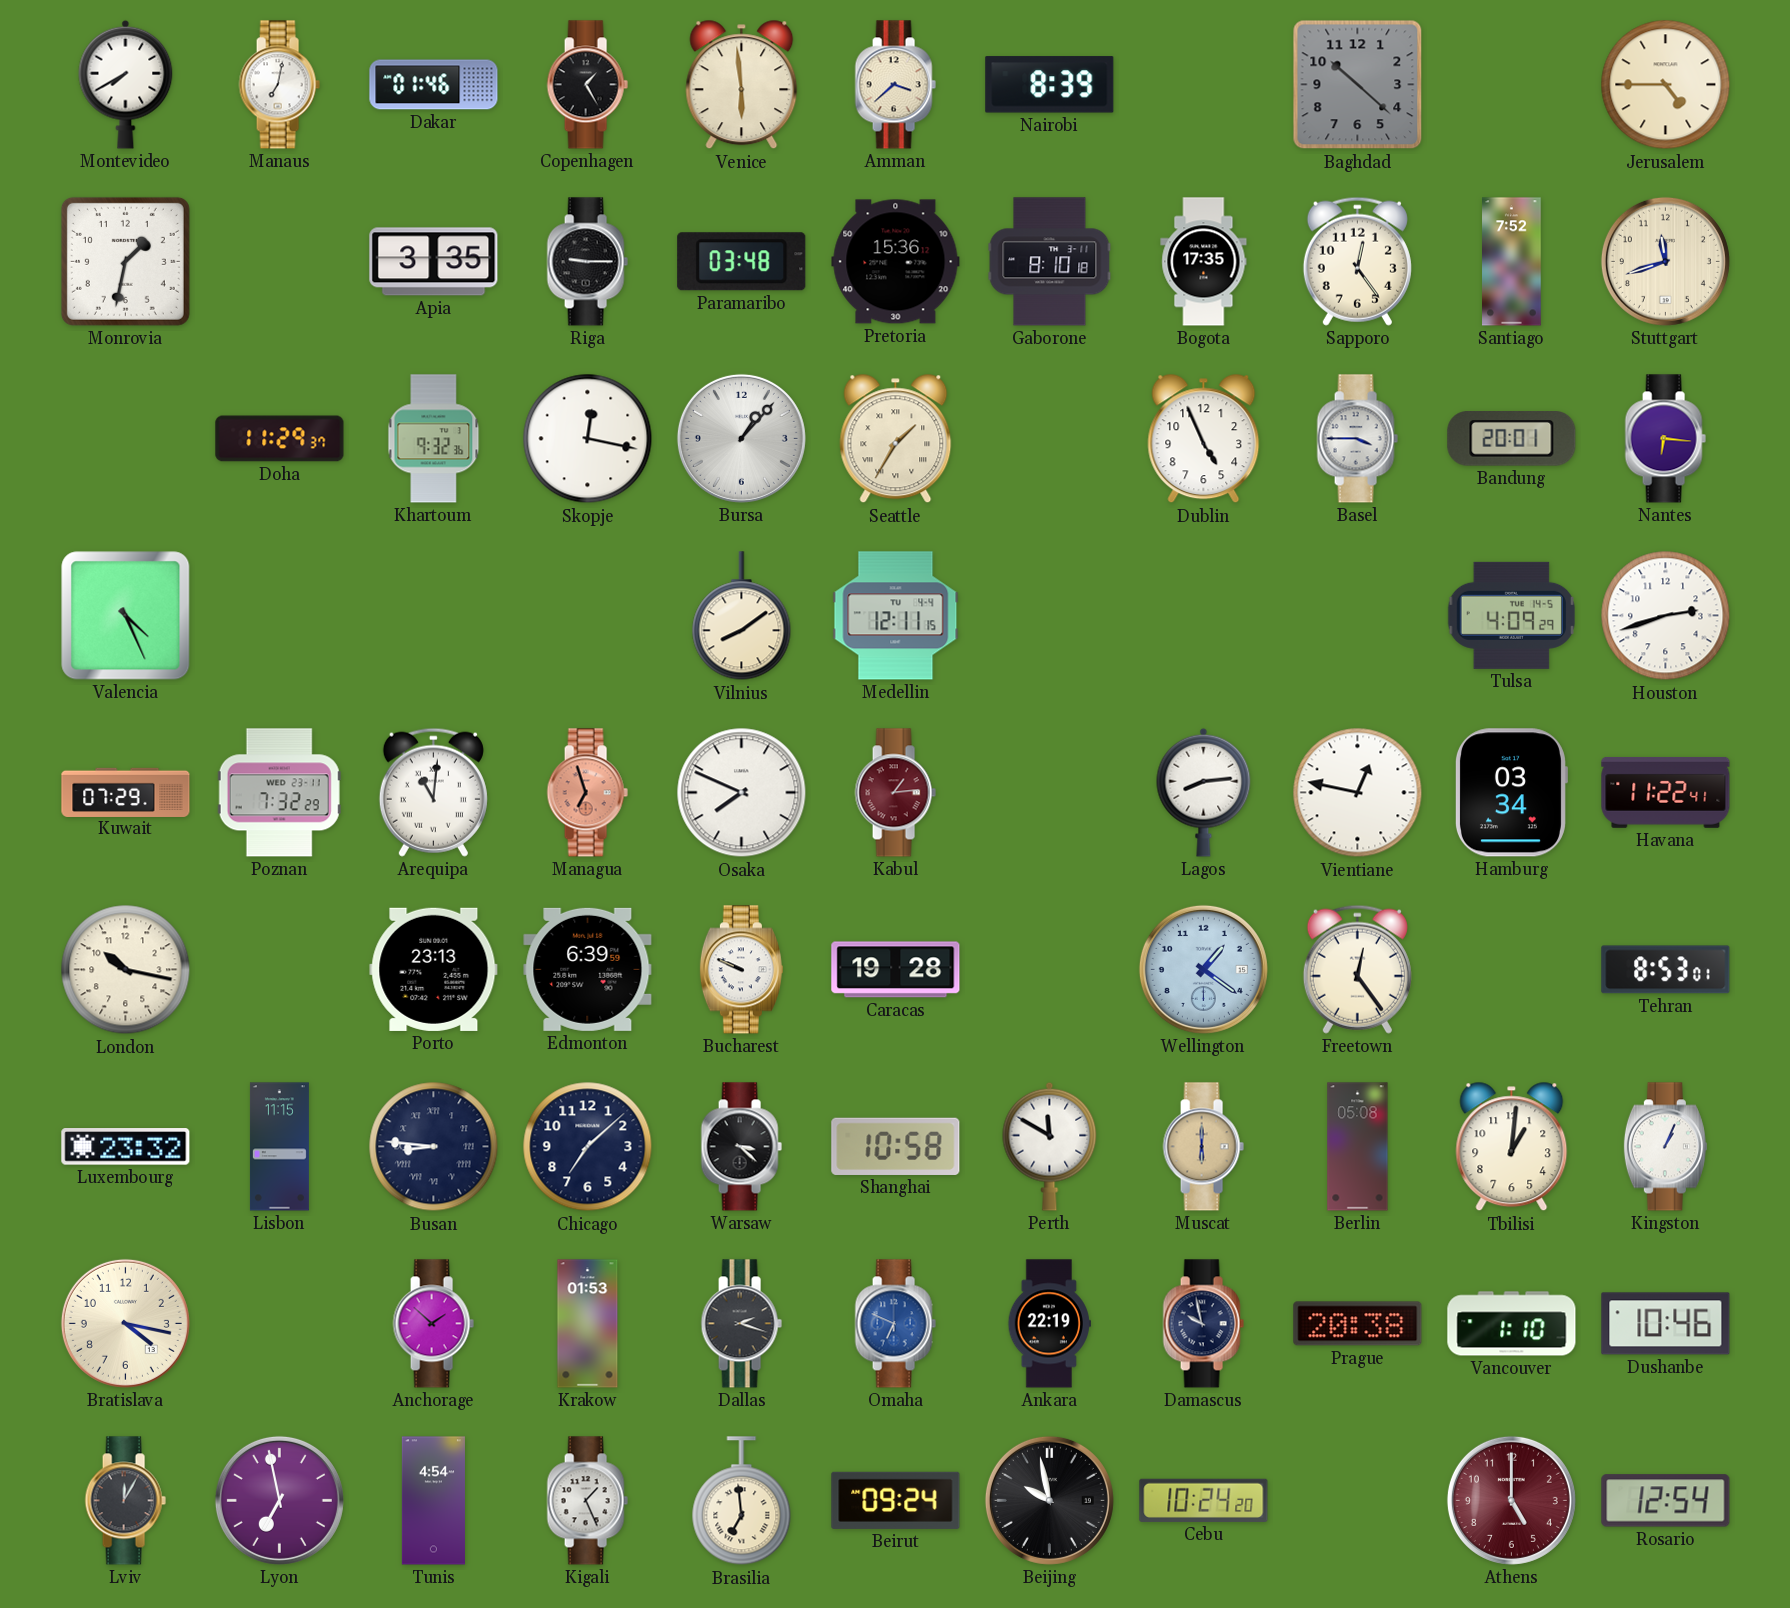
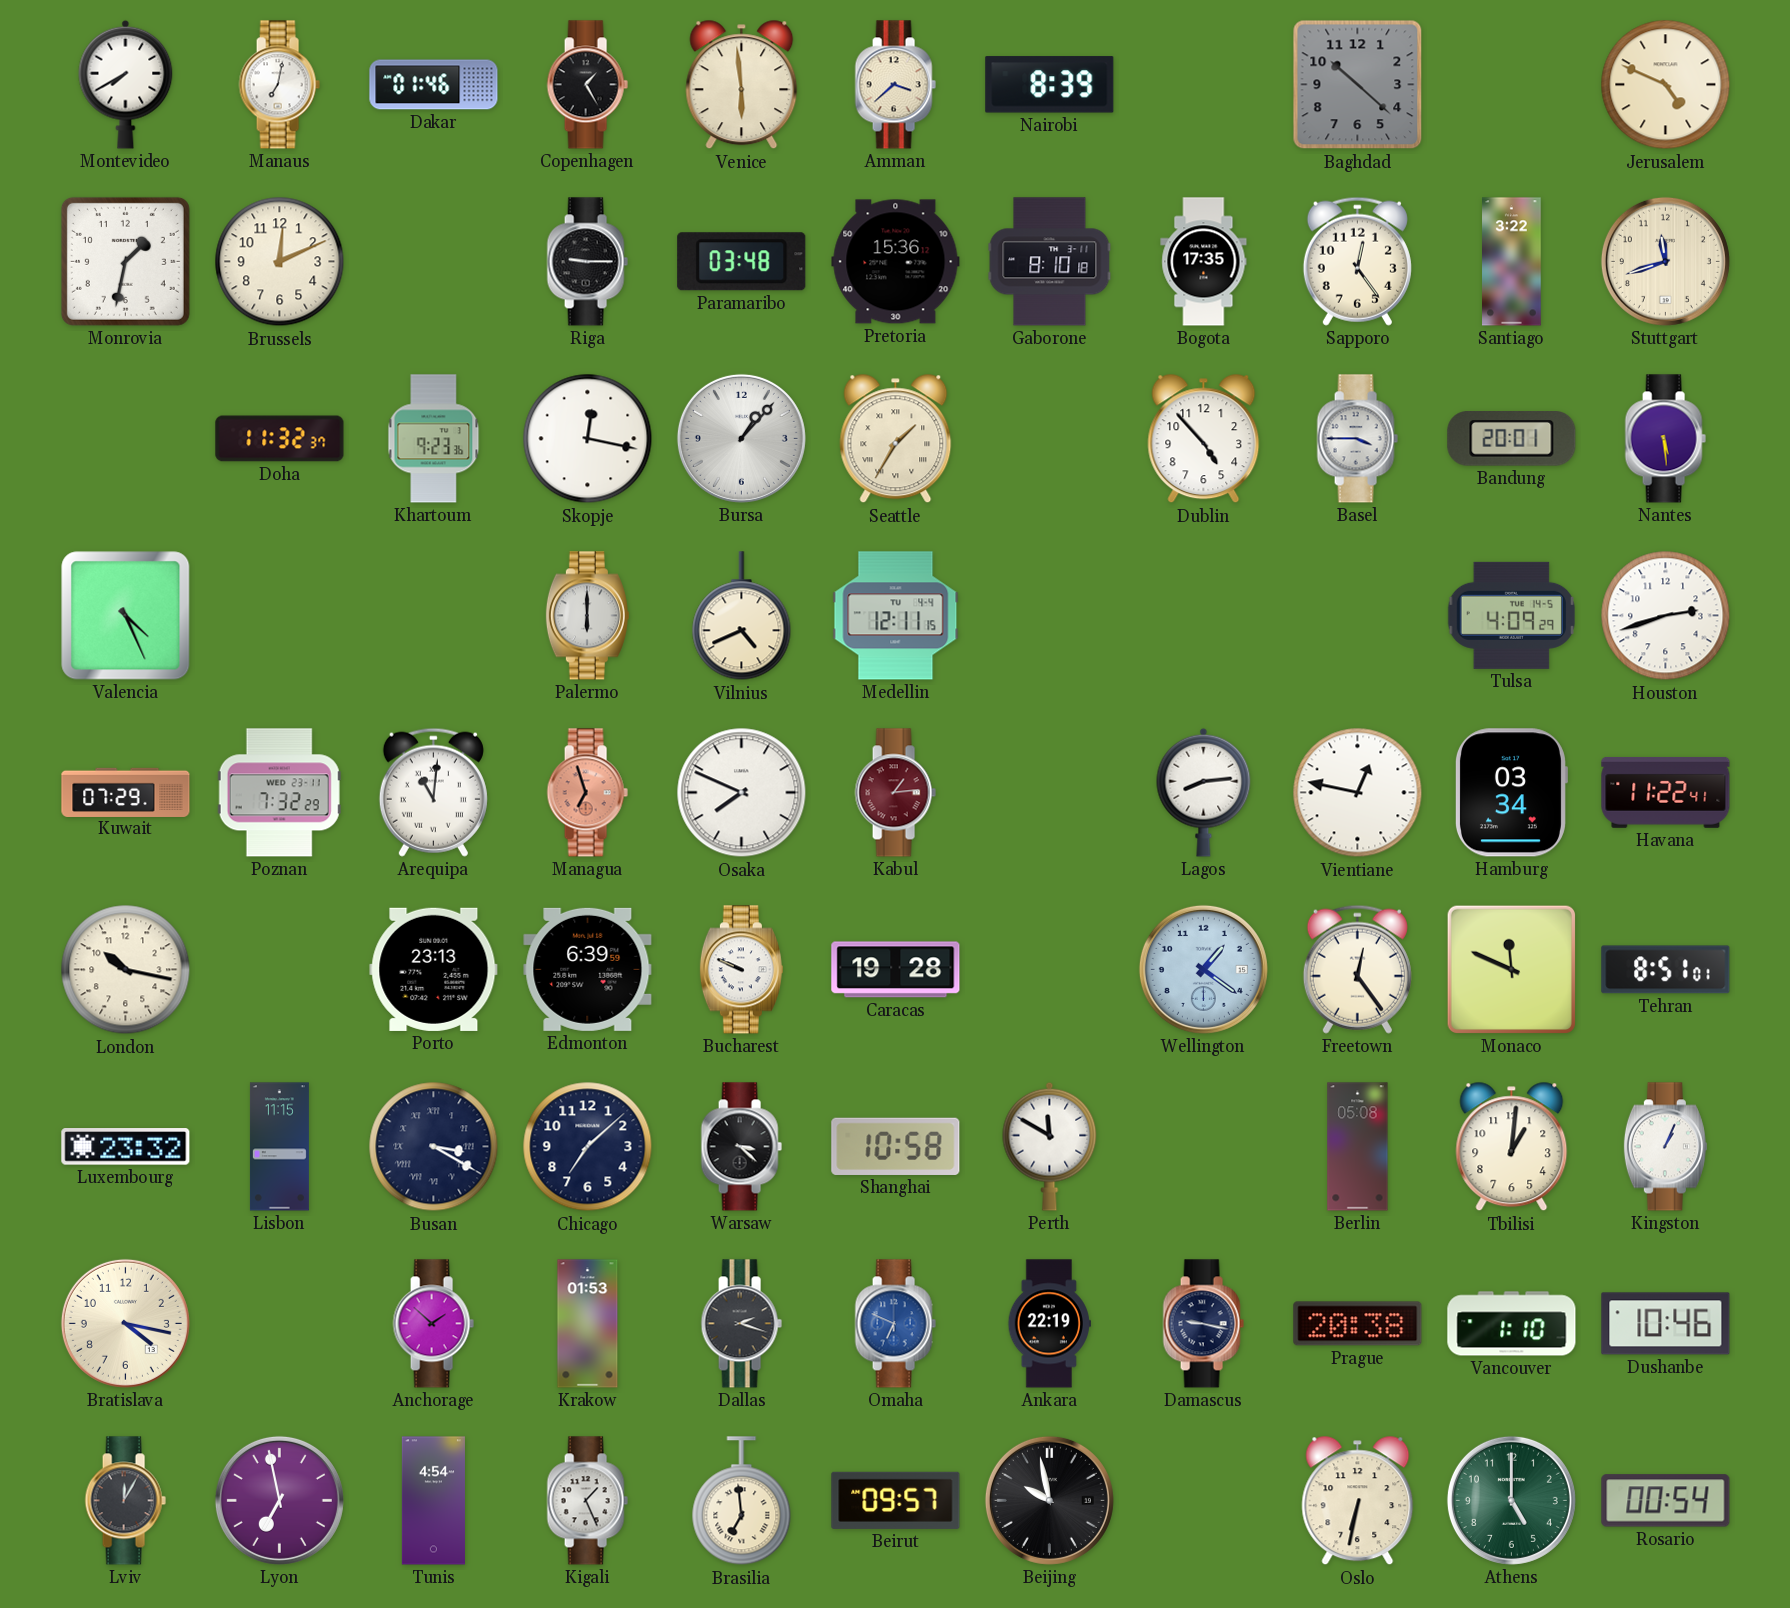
Jerusalem: 4:45 -> 4:49
Brussels: none -> 12:11
Apia: 3:35 -> none
Santiago: 7:52 -> 3:22
Doha: 11:29 -> 11:32
Khartoum: 9:32 -> 9:23
Dublin: 4:56 -> 4:53
Nantes: 6:16 -> 5:29
Palermo: none -> 6:00
Vilnius: 8:09 -> 4:41
Monaco: none -> 11:49
Tehran: 8:53 -> 8:51
Busan: 8:46 -> 3:20
Muscat: 6:00 -> none
Damascus: 9:58 -> 9:17
Beirut: 09:24 -> 09:57
Cebu: 10:24 -> none
Oslo: none -> 6:32
Athens dial: burgundy -> green
Rosario: 12:54 -> 00:54
